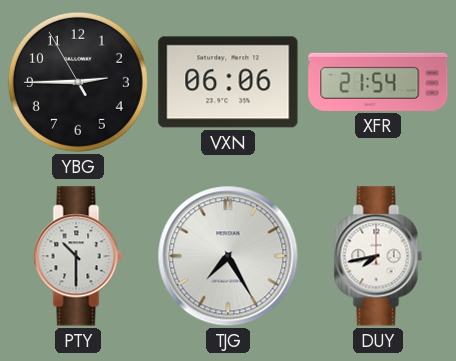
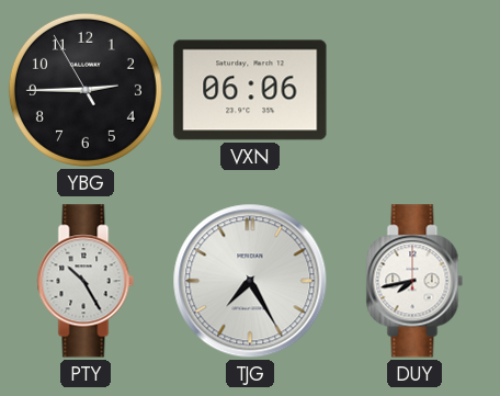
XFR: 21:54 -> none
PTY: 10:30 -> 10:25
